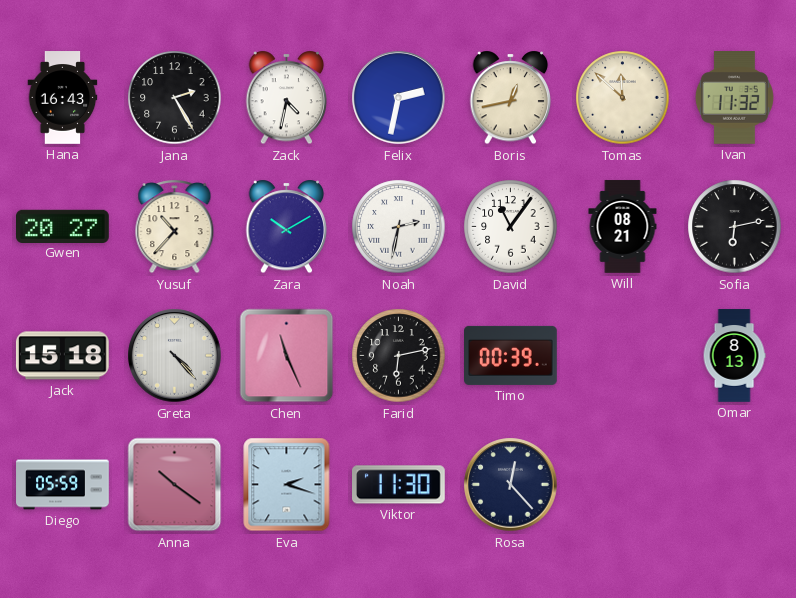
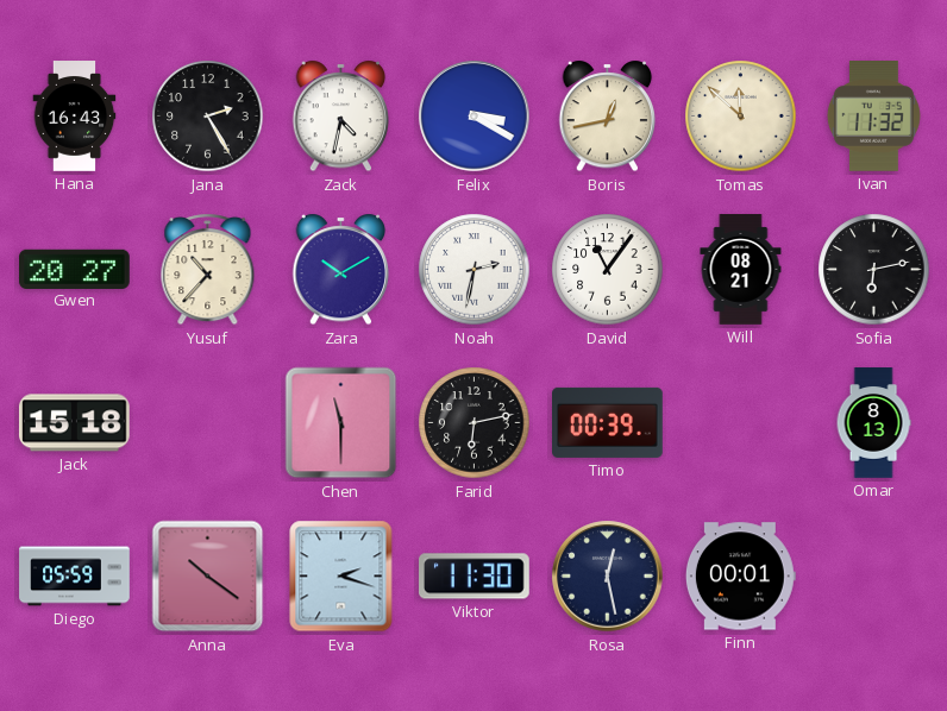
Felix: 2:32 -> 3:20
Greta: 4:23 -> none
Chen: 11:26 -> 11:30
Rosa: 12:23 -> 12:28
Finn: none -> 00:01
